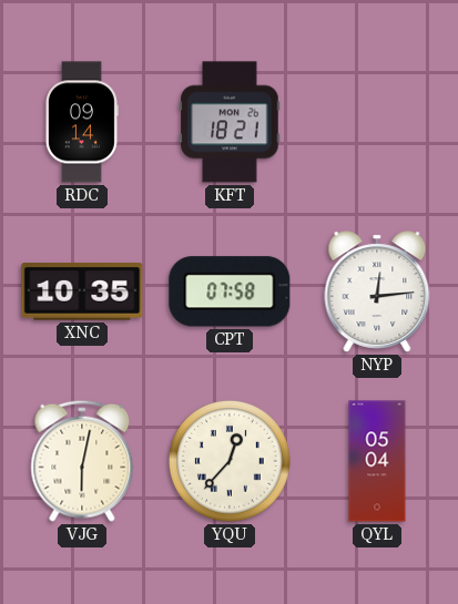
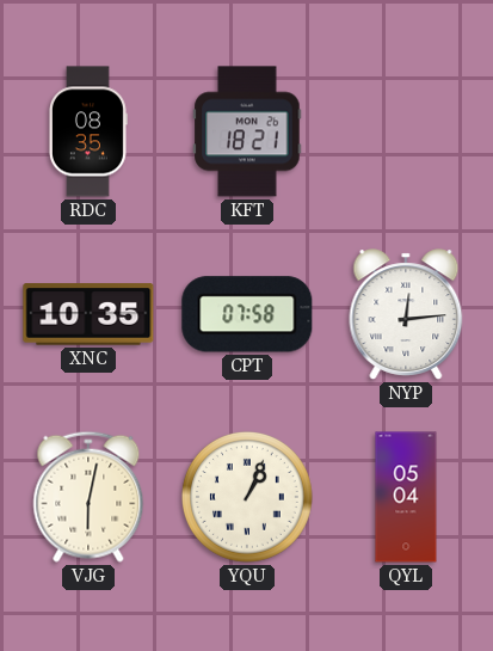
RDC: 09:14 -> 08:35
YQU: 12:37 -> 1:04
